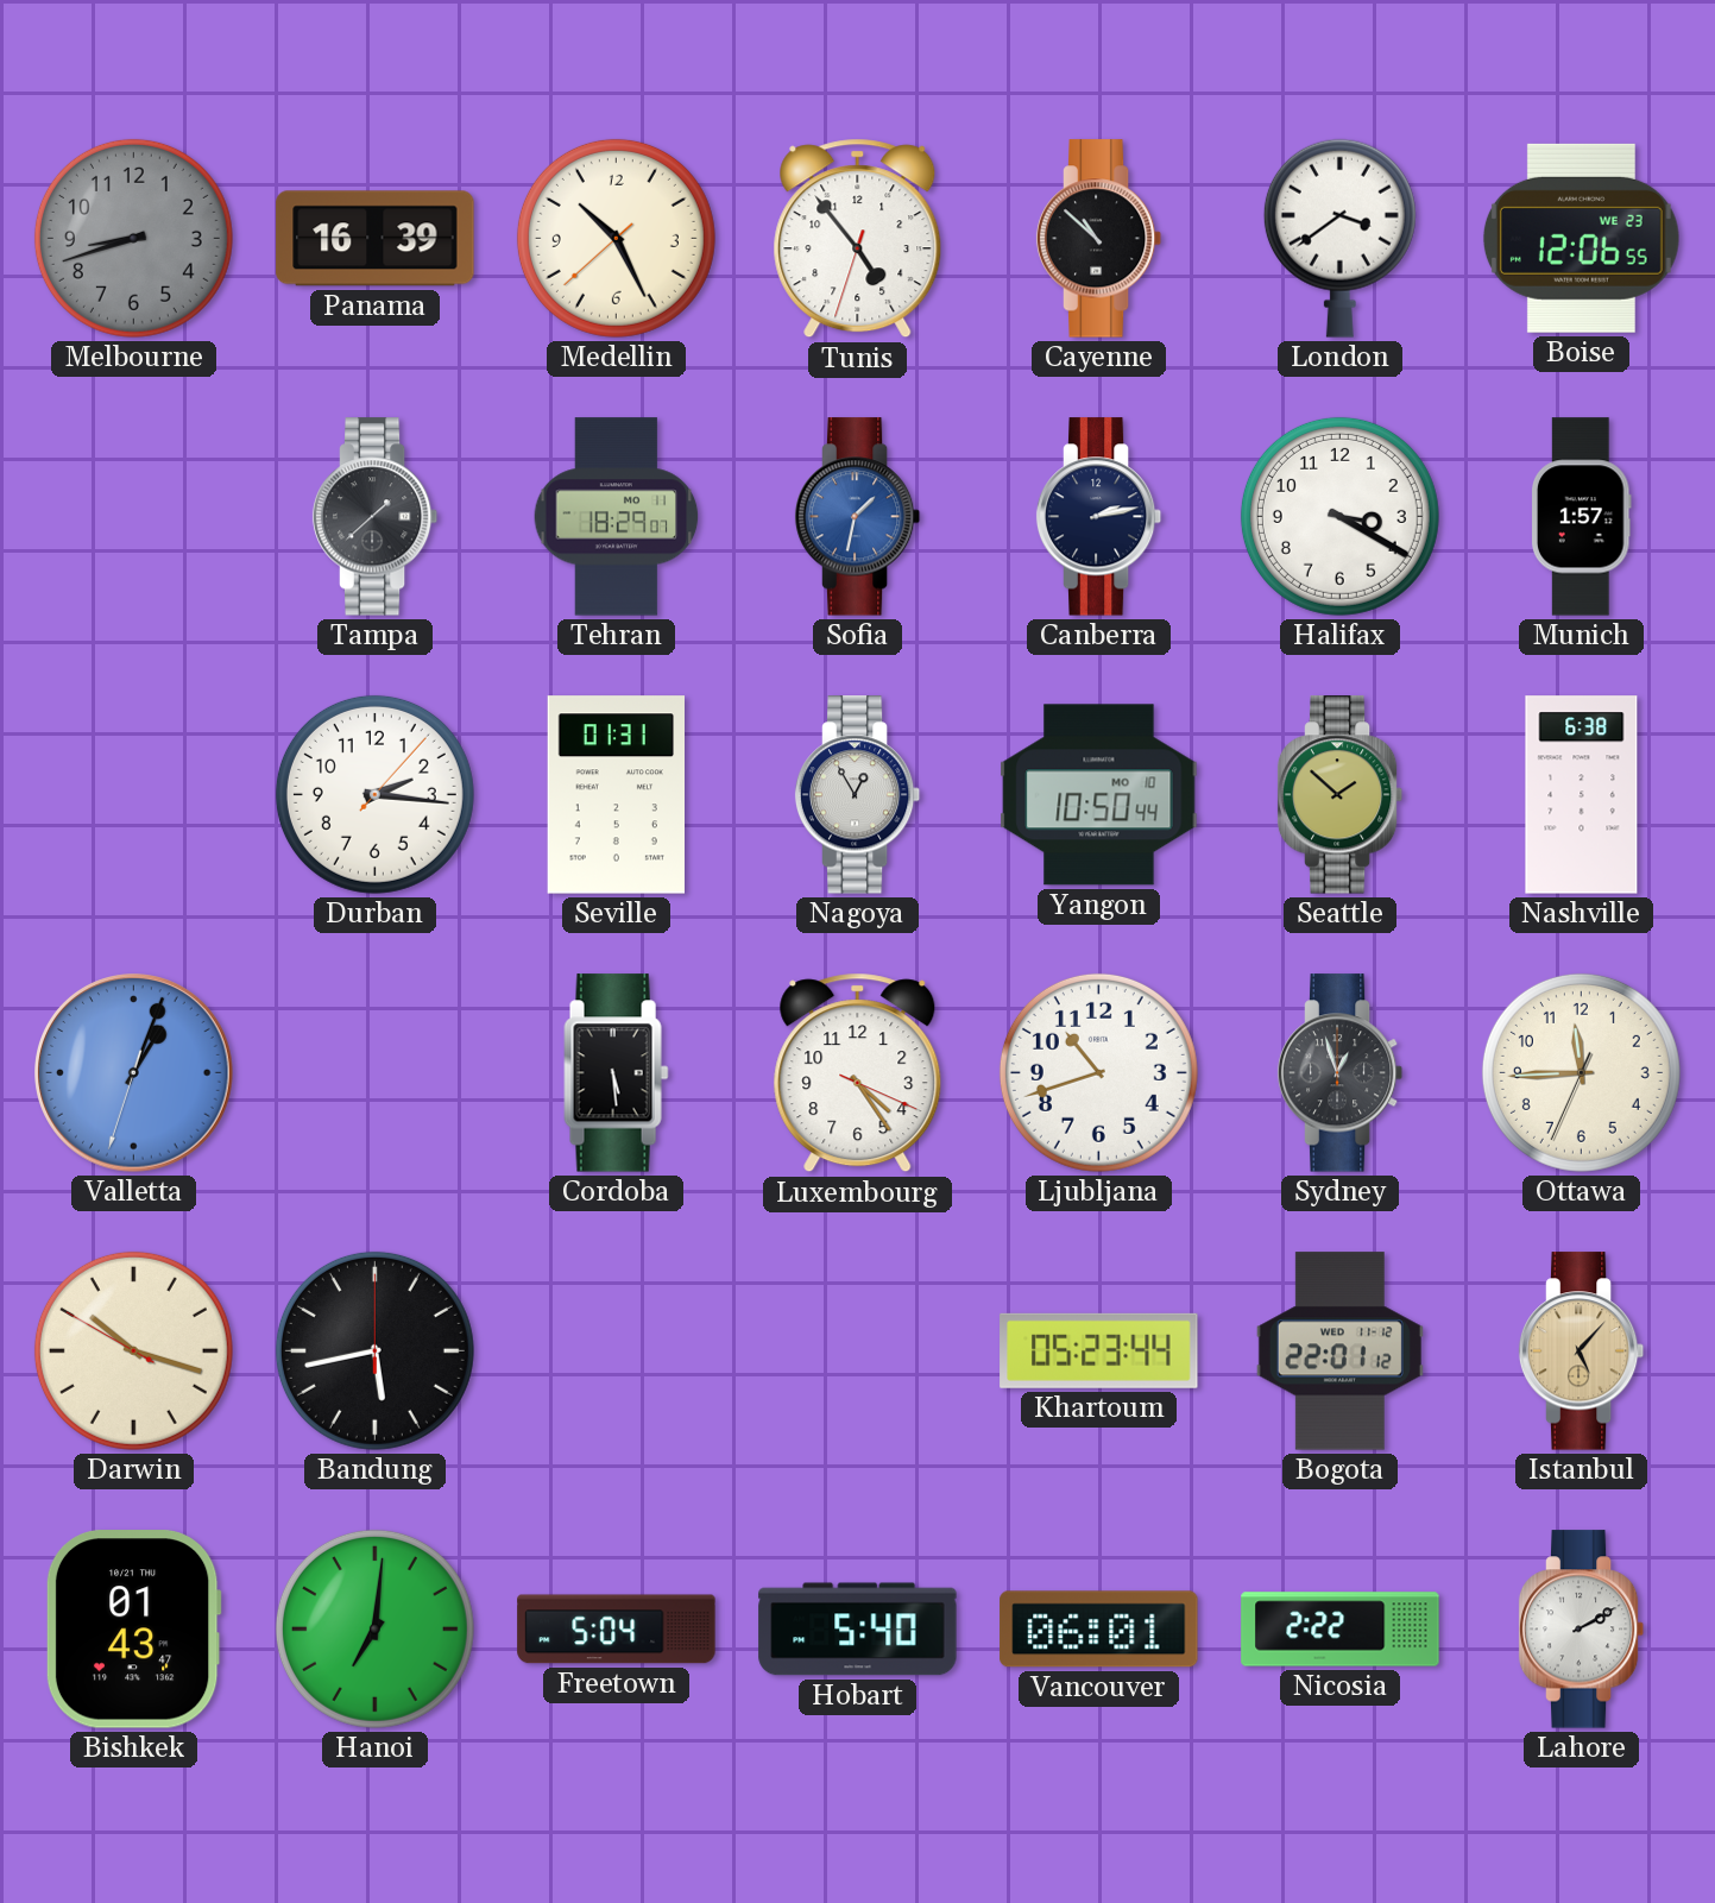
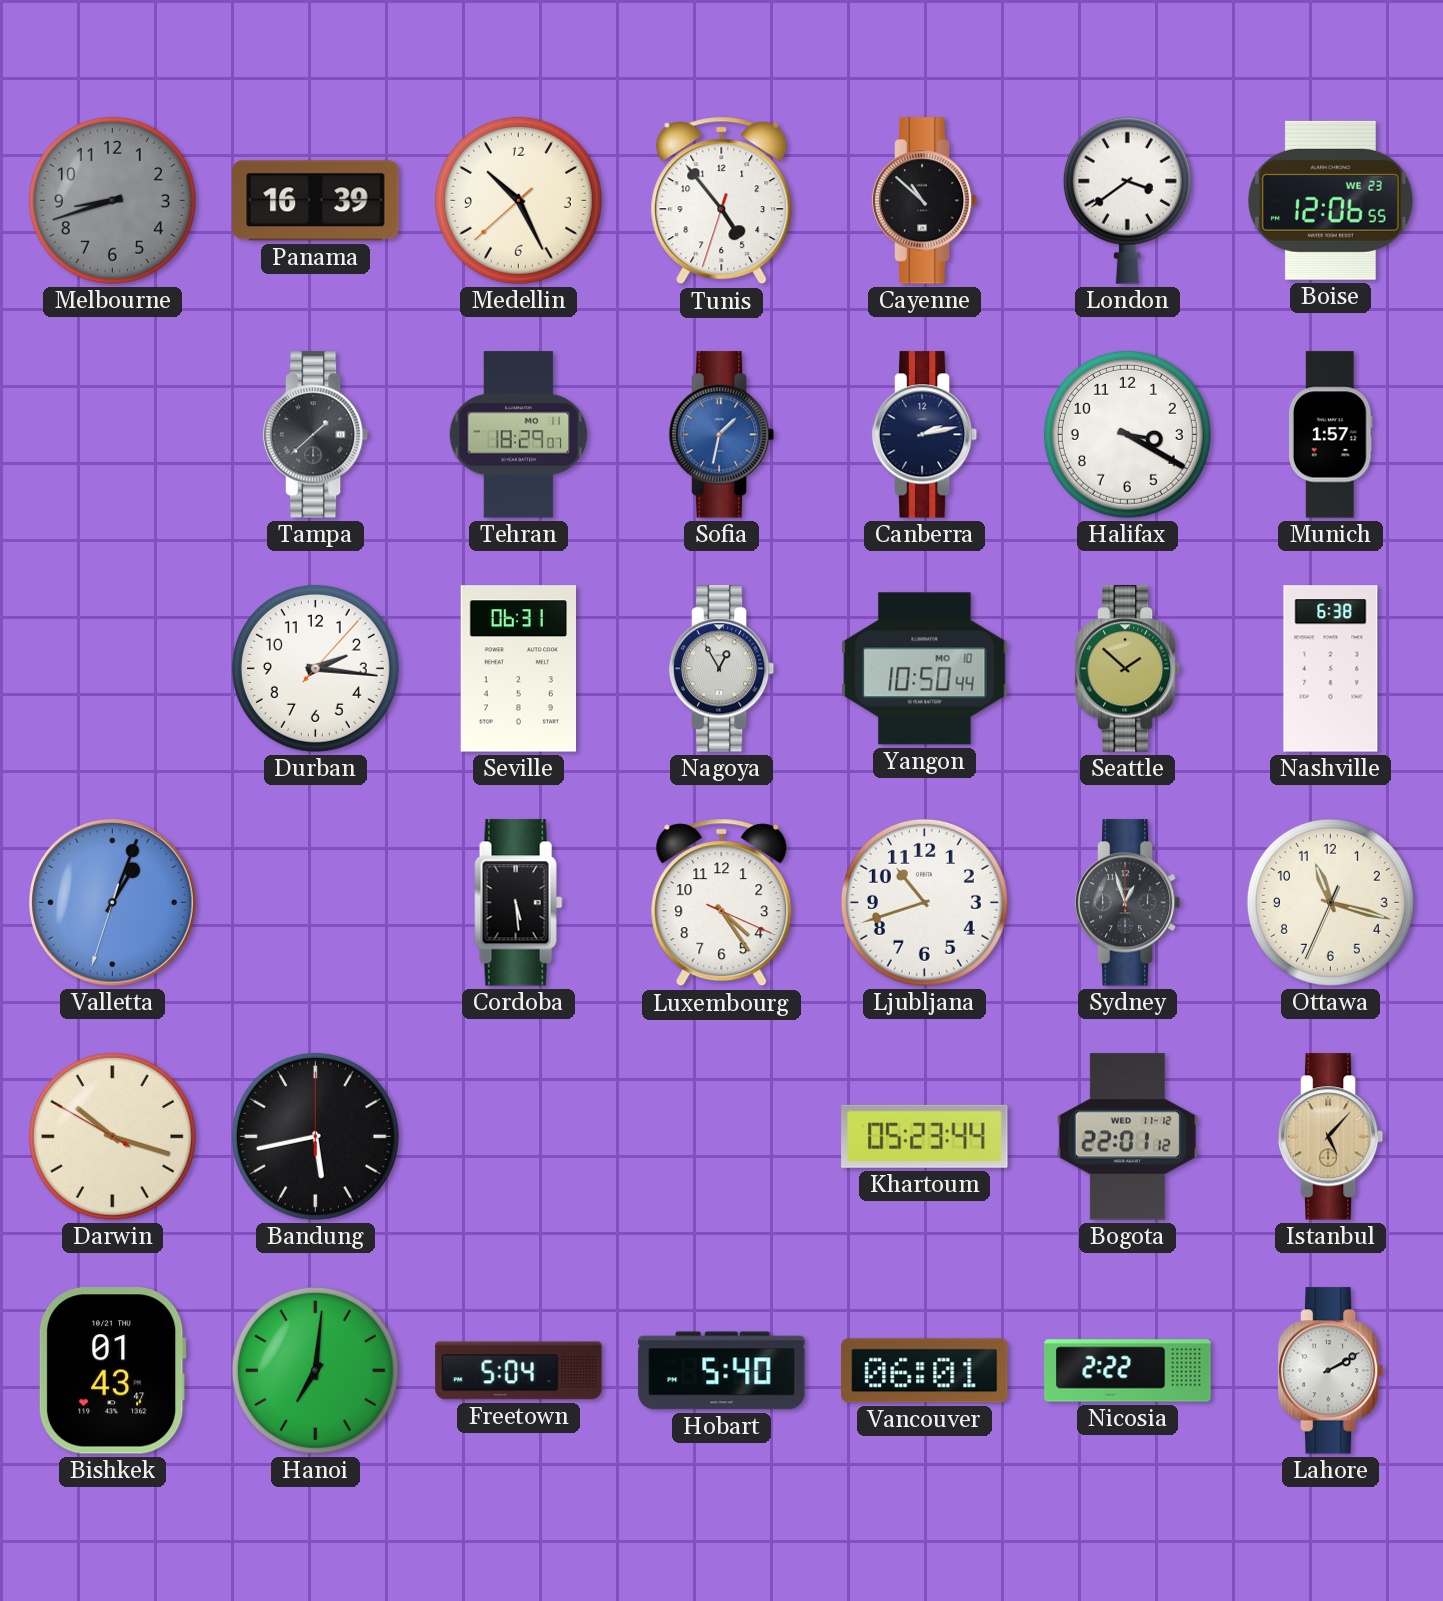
Seville: 01:31 -> 06:31
Ottawa: 11:44 -> 11:17
